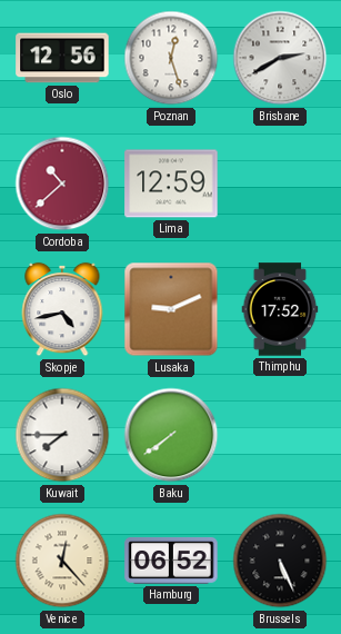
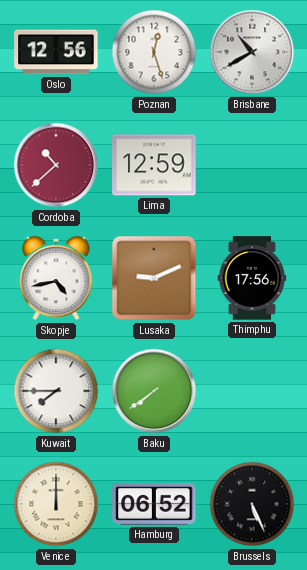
Brisbane: 2:40 -> 10:40
Thimphu: 17:52 -> 17:56
Venice: 12:23 -> 12:00
